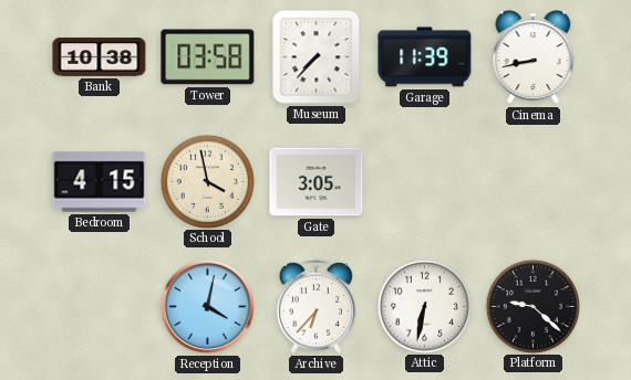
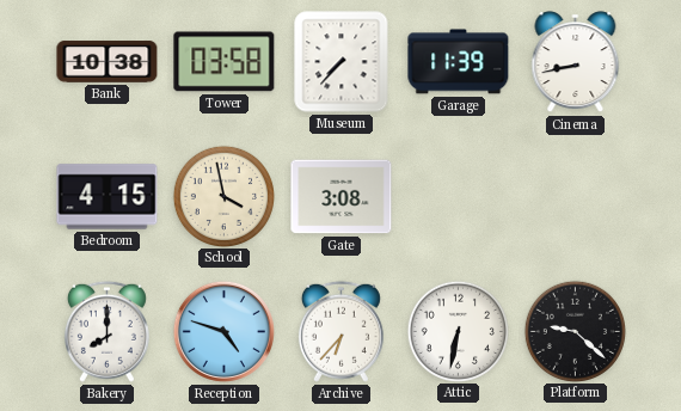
Gate: 3:05 -> 3:08
Bakery: none -> 8:00
Reception: 4:02 -> 4:48
